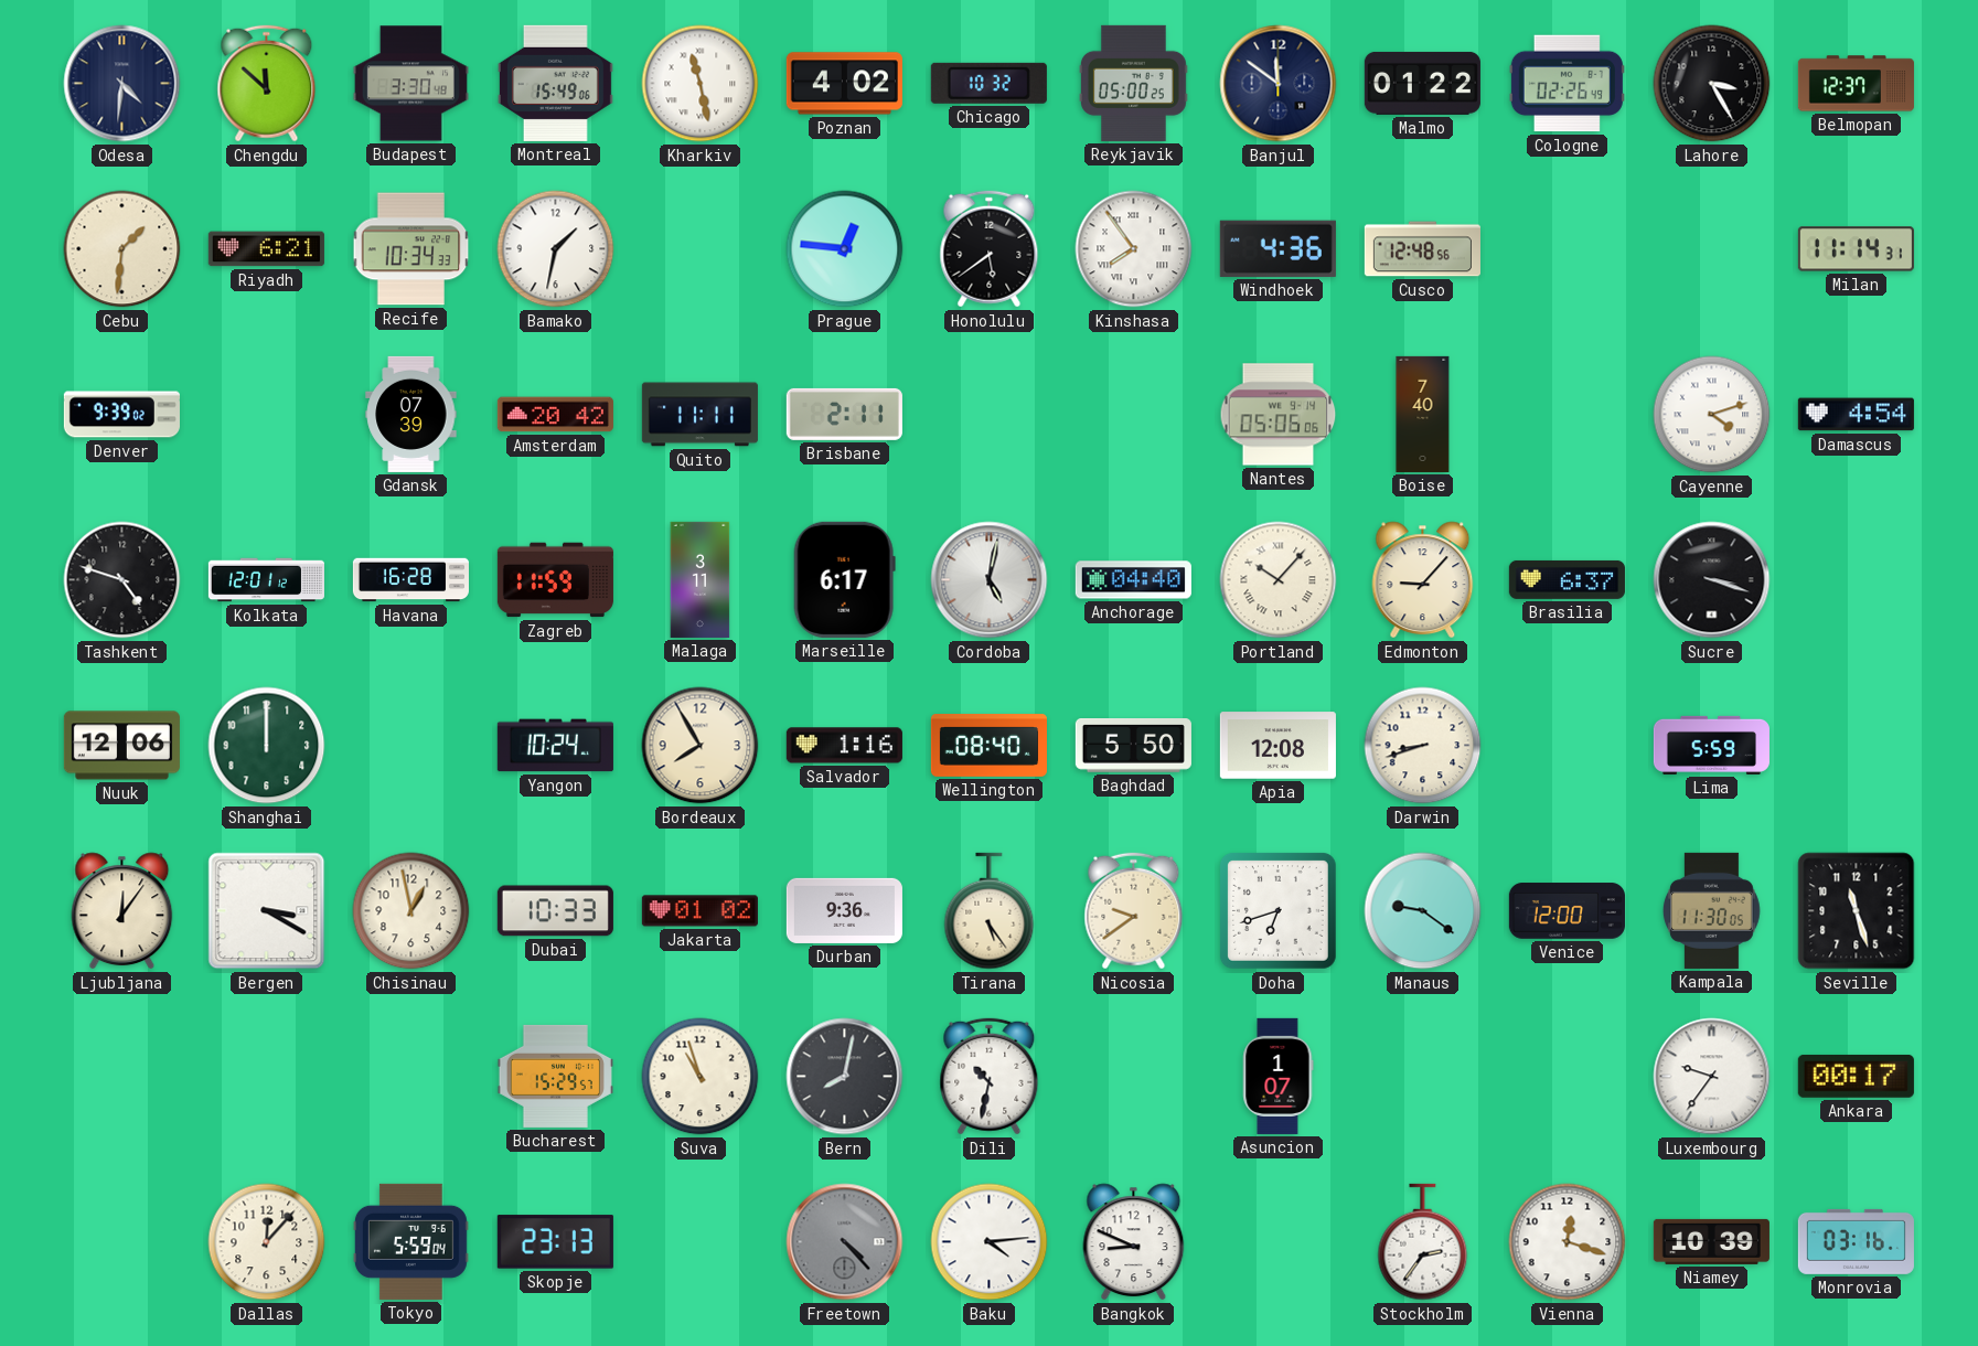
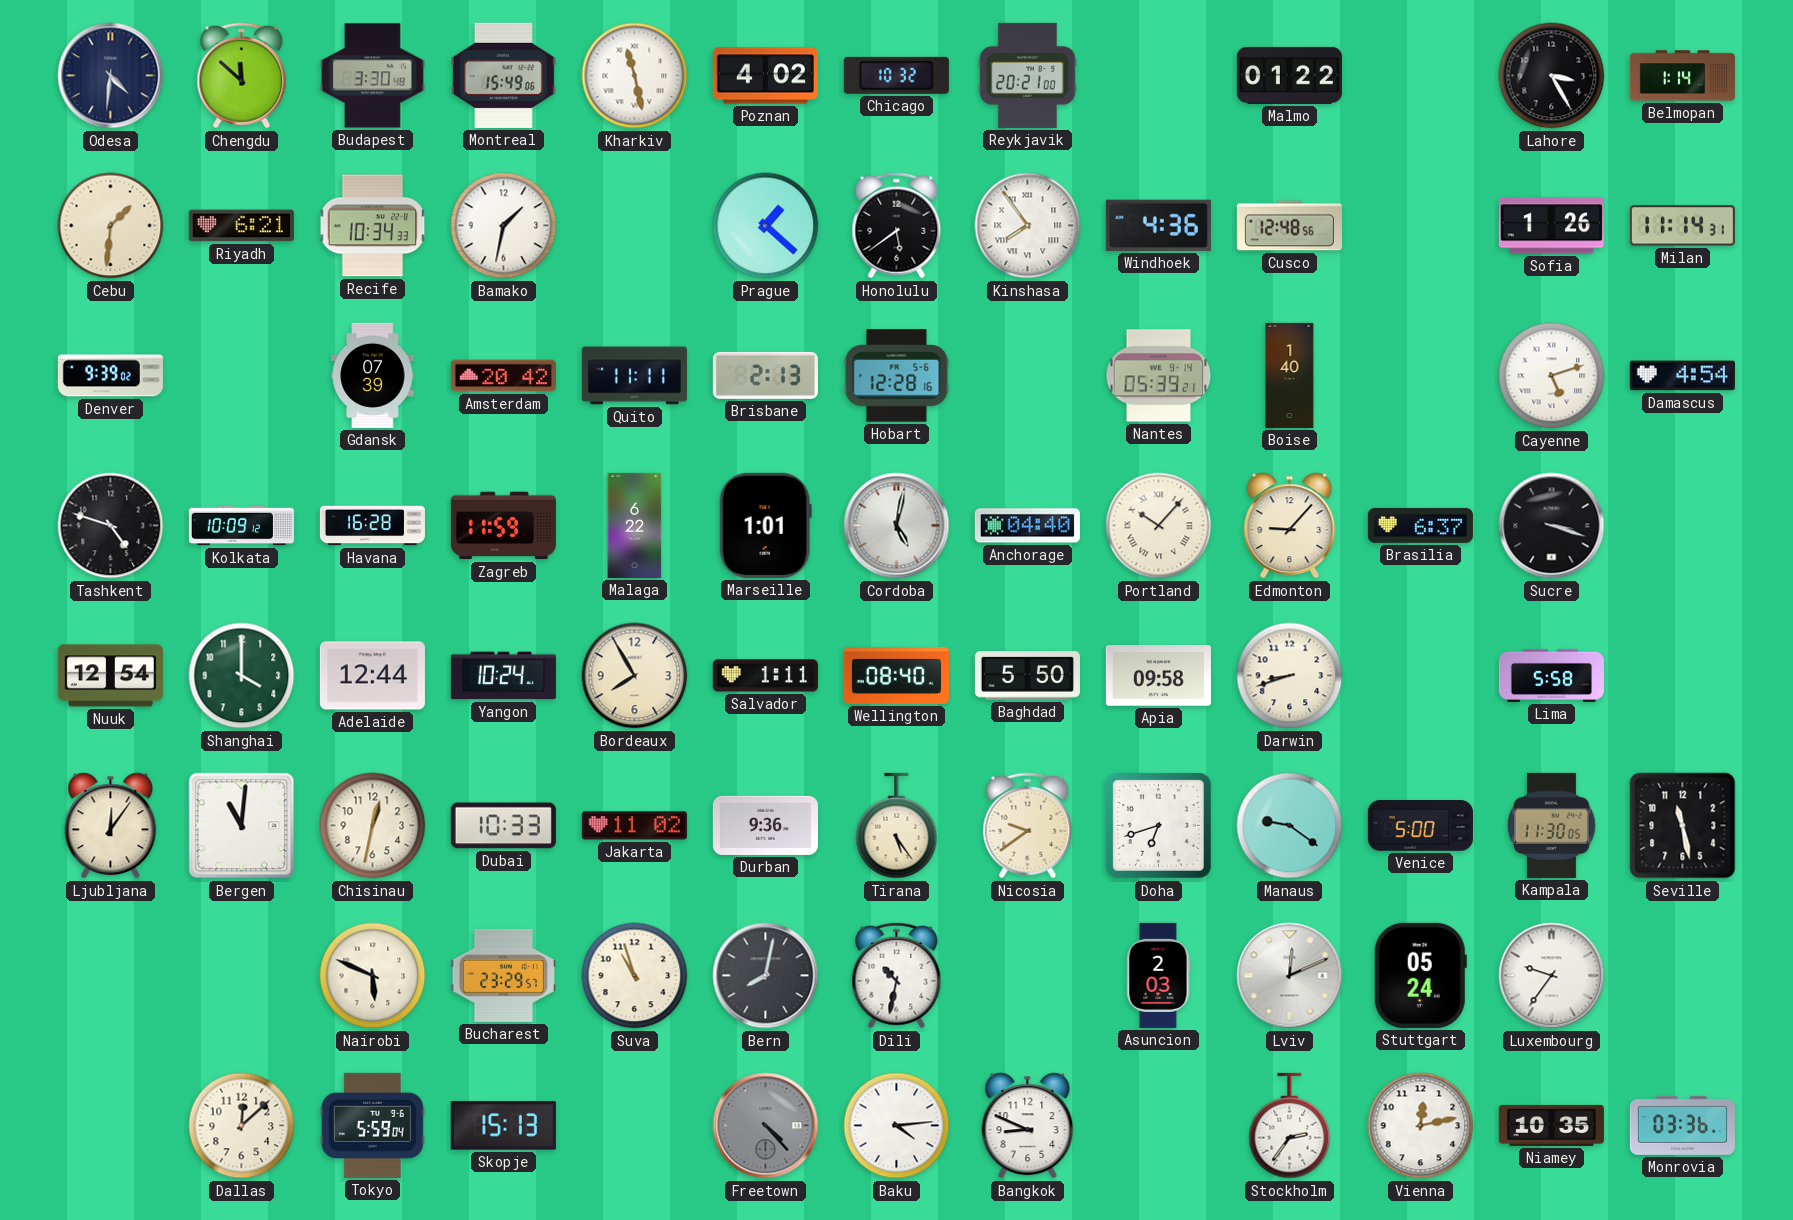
Reykjavik: 05:00 -> 20:21
Banjul: 11:51 -> none
Cologne: 02:26 -> none
Belmopan: 12:37 -> 1:14
Prague: 12:46 -> 1:22
Sofia: none -> 1:26
Brisbane: 2:11 -> 2:13
Hobart: none -> 12:28
Nantes: 05:06 -> 05:39
Boise: 7:40 -> 1:40
Cayenne: 4:12 -> 5:12
Kolkata: 12:01 -> 10:09
Malaga: 3:11 -> 6:22
Marseille: 6:17 -> 1:01
Nuuk: 12:06 -> 12:54
Shanghai: 12:00 -> 4:00
Adelaide: none -> 12:44
Salvador: 1:16 -> 1:11
Apia: 12:08 -> 09:58
Lima: 5:59 -> 5:58
Bergen: 3:20 -> 11:01
Chisinau: 12:58 -> 12:32
Jakarta: 01:02 -> 11:02
Venice: 12:00 -> 5:00
Seville: 11:27 -> 11:28
Nairobi: none -> 5:49
Bucharest: 15:29 -> 23:29
Asuncion: 1:07 -> 2:03
Lviv: none -> 12:11
Stuttgart: none -> 05:24
Ankara: 00:17 -> none
Dallas: 12:07 -> 12:08
Skopje: 23:13 -> 15:13
Vienna: 12:18 -> 12:13
Niamey: 10:39 -> 10:35
Monrovia: 03:16 -> 03:36
